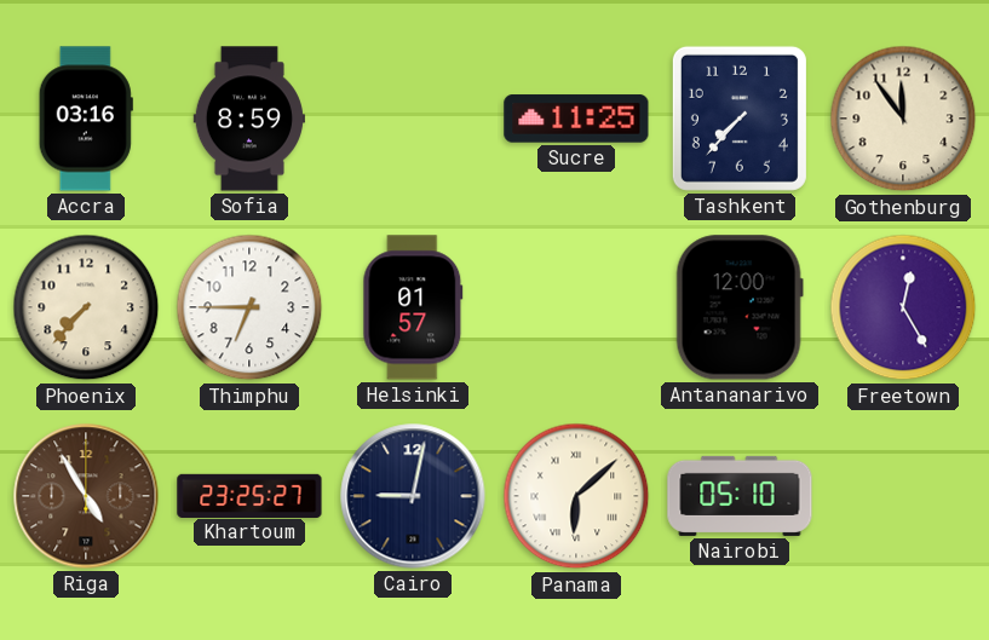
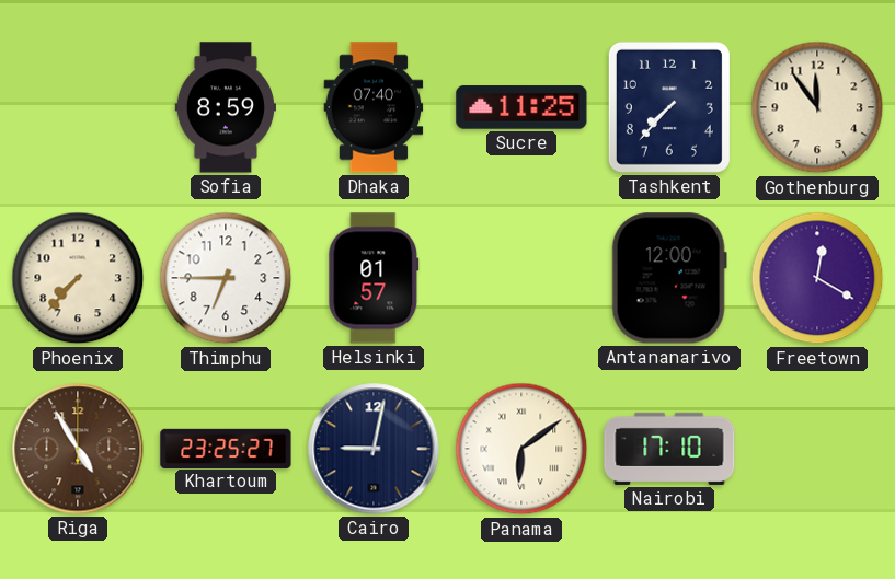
Accra: 03:16 -> none
Dhaka: none -> 07:40
Freetown: 12:25 -> 12:20
Panama: 6:08 -> 6:09
Nairobi: 05:10 -> 17:10
